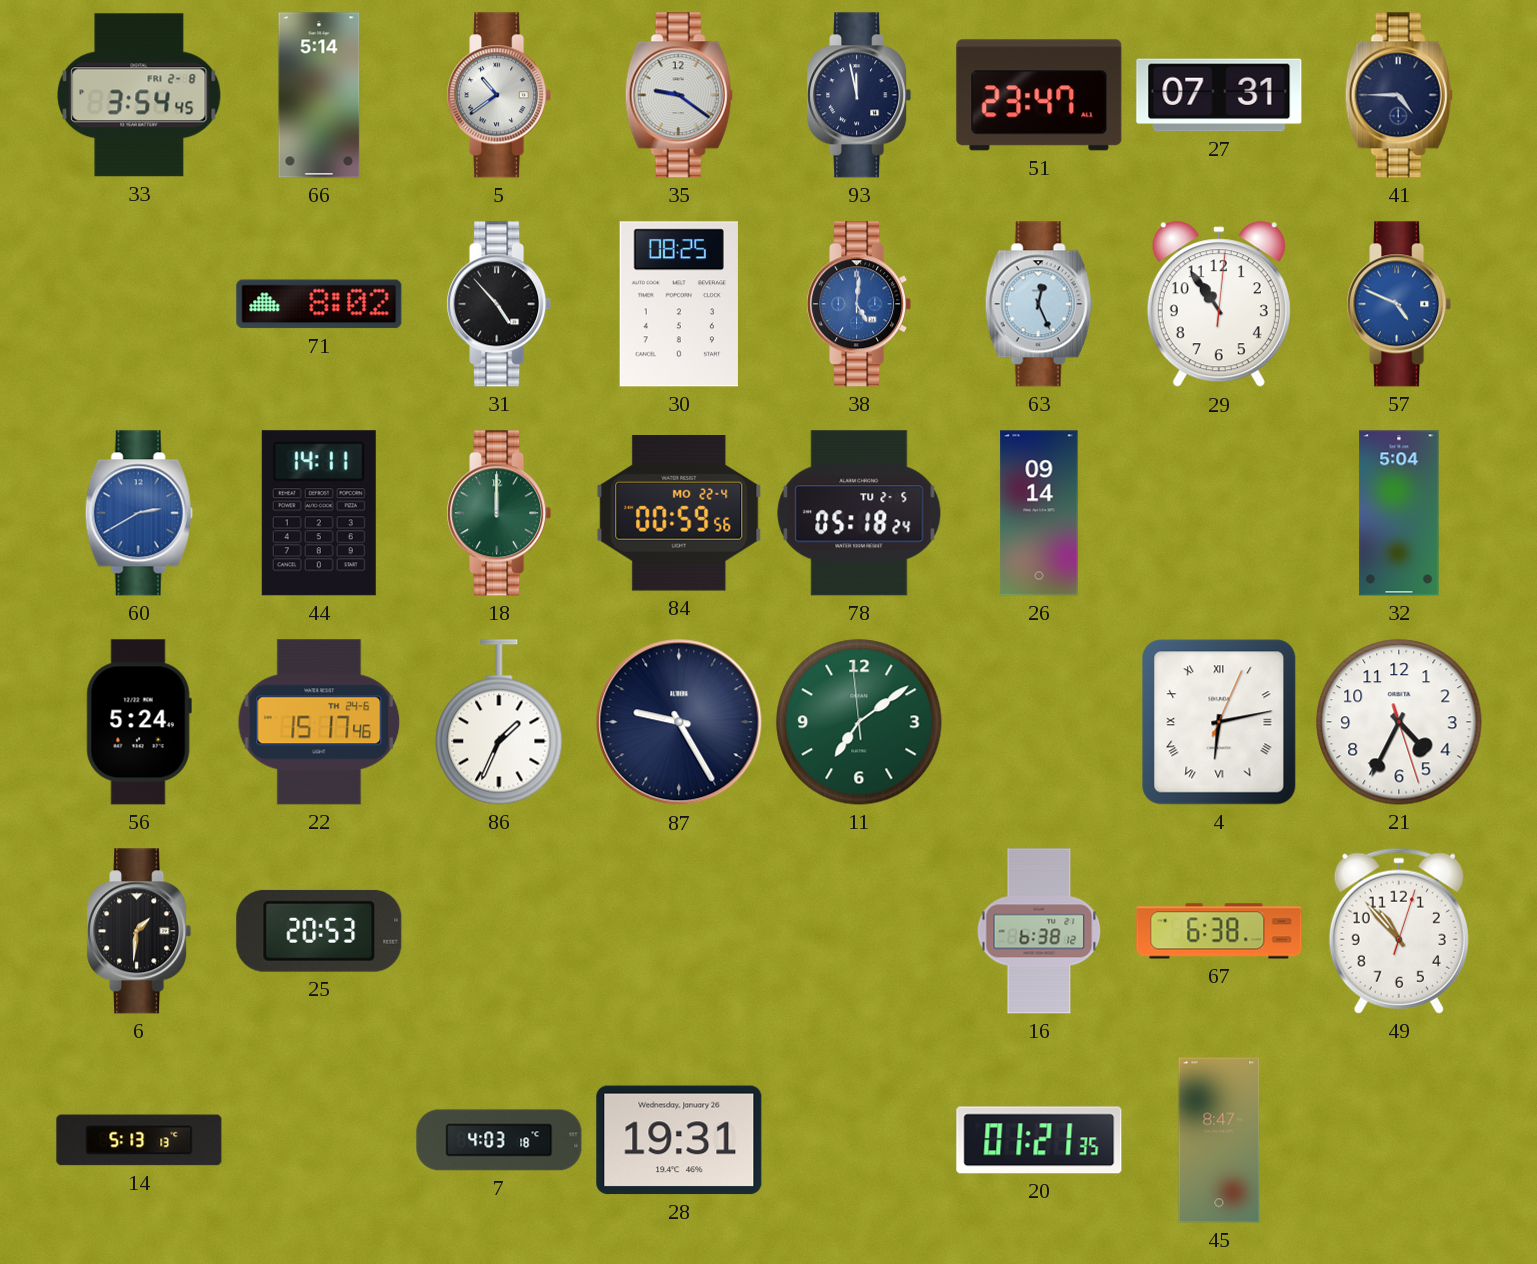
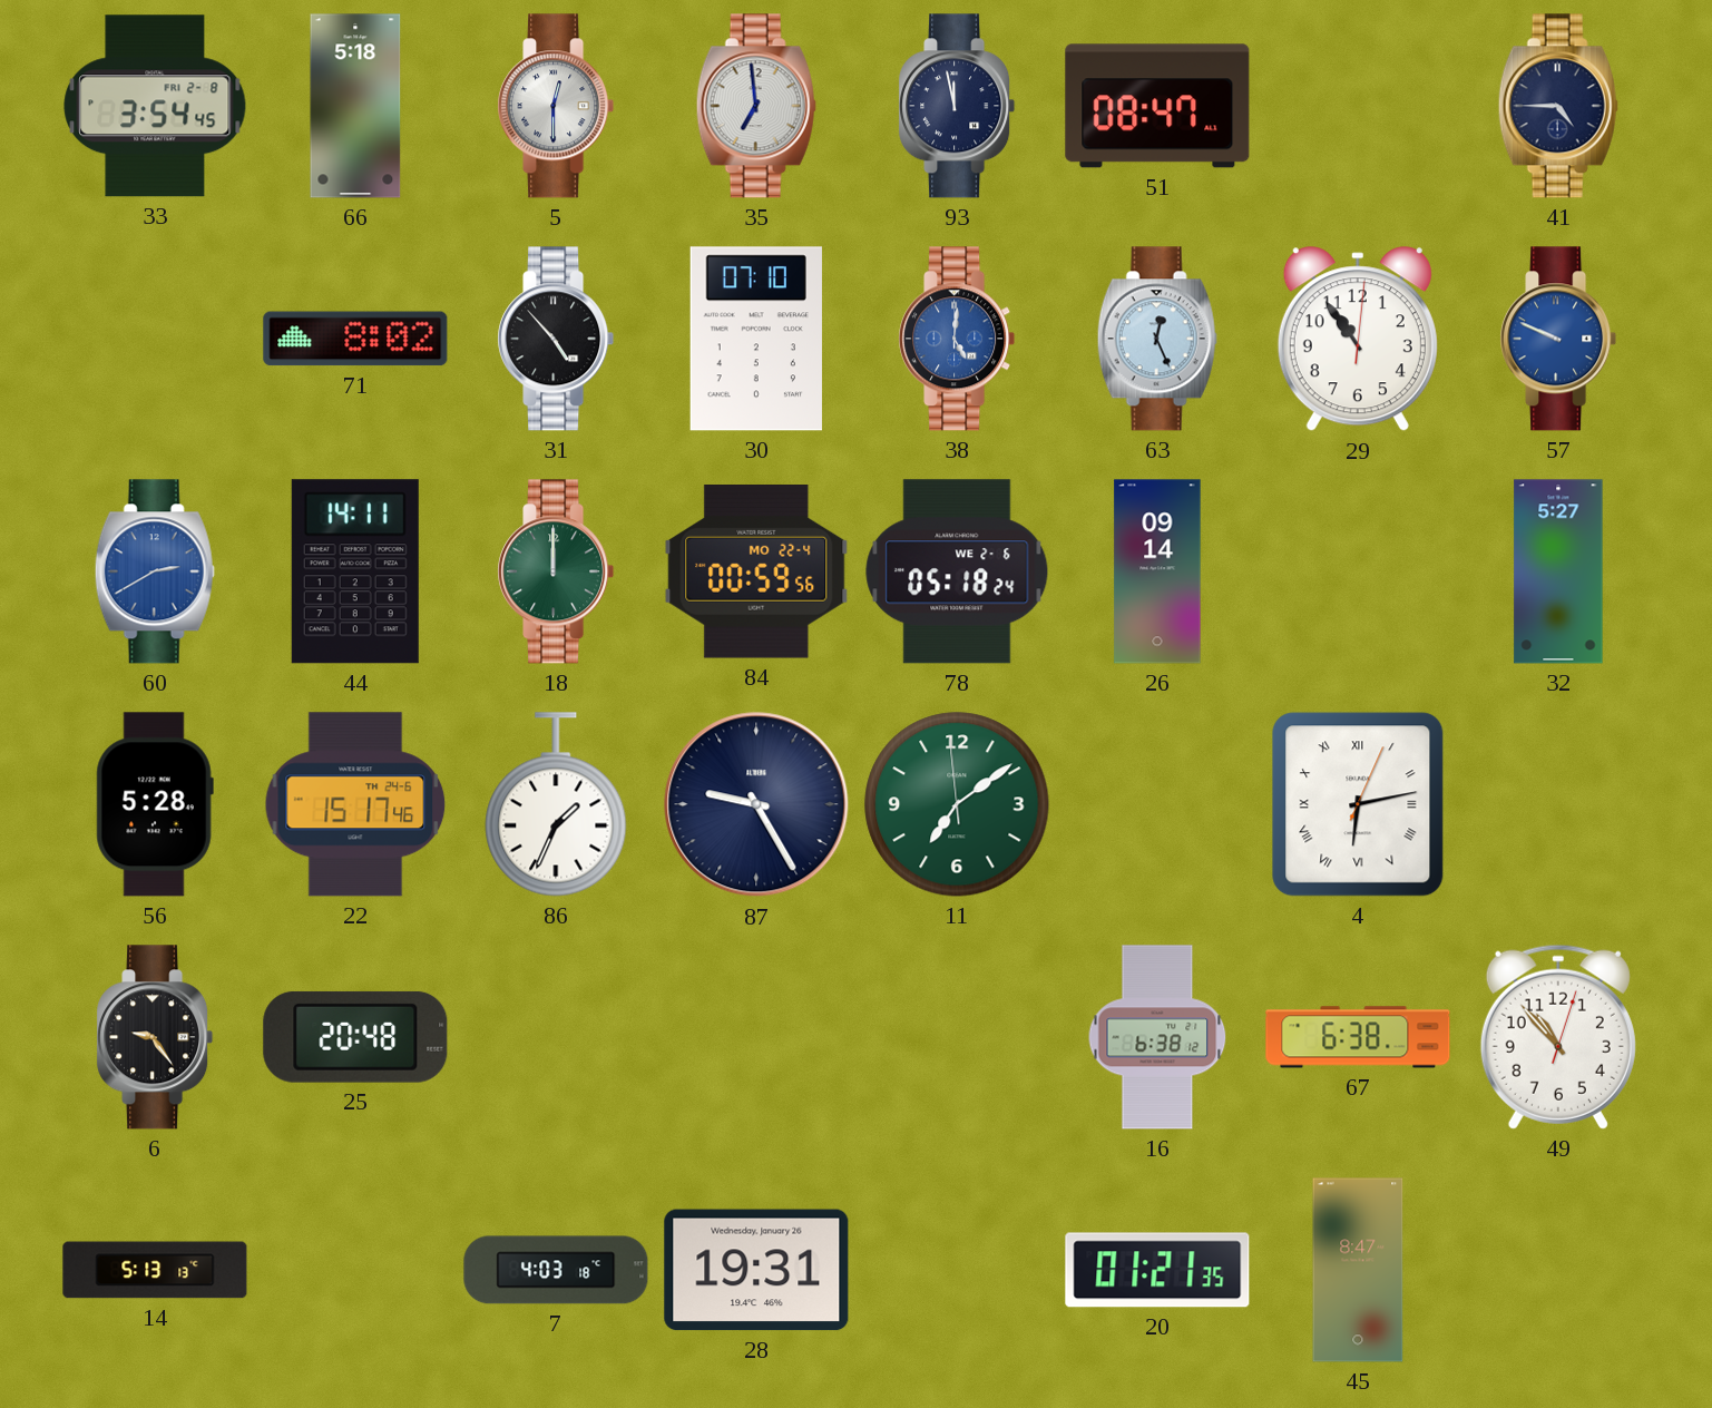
66: 5:14 -> 5:18
5: 10:39 -> 12:30
35: 9:21 -> 6:59
51: 23:47 -> 08:47
27: 07:31 -> none
30: 08:25 -> 07:10
57: 4:49 -> 9:49
78 date: TU 2-5 -> WE 2-6
32: 5:04 -> 5:27
56: 5:24 -> 5:28
21: 4:34 -> none
6: 1:31 -> 9:24
25: 20:53 -> 20:48
